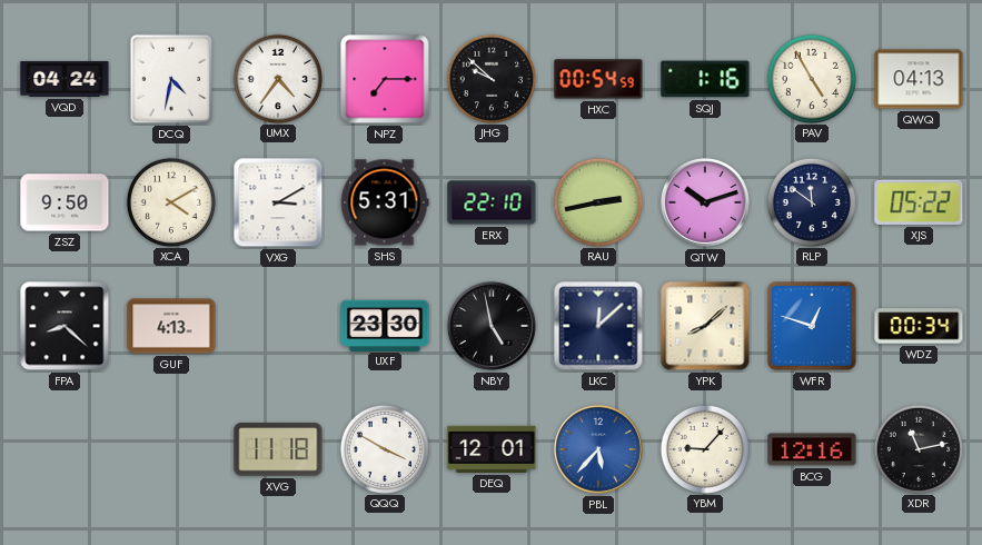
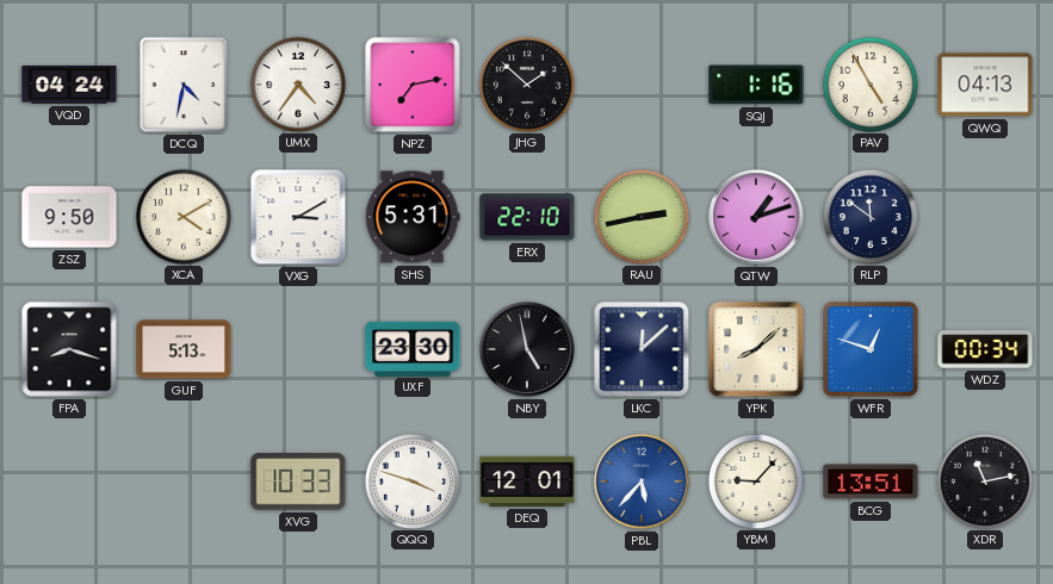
NPZ: 7:15 -> 7:13
JHG: 9:52 -> 1:52
HXC: 00:54 -> none
QTW: 10:12 -> 1:12
XJS: 05:22 -> none
FPA: 8:22 -> 8:18
GUF: 4:13 -> 5:13
XVG: 11:18 -> 10:33
QQQ: 3:50 -> 3:48
BCG: 12:16 -> 13:51
